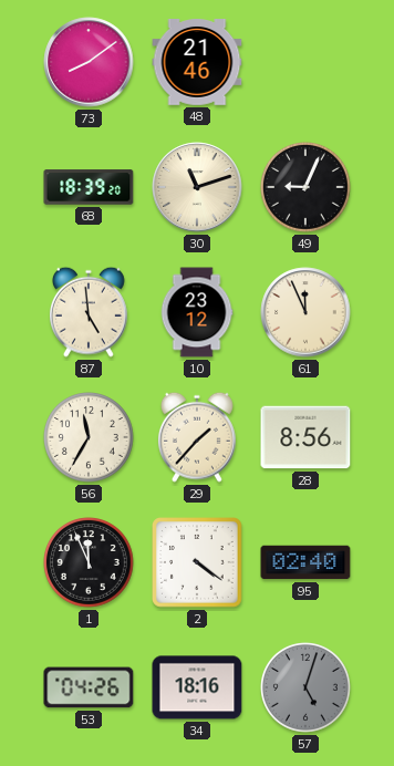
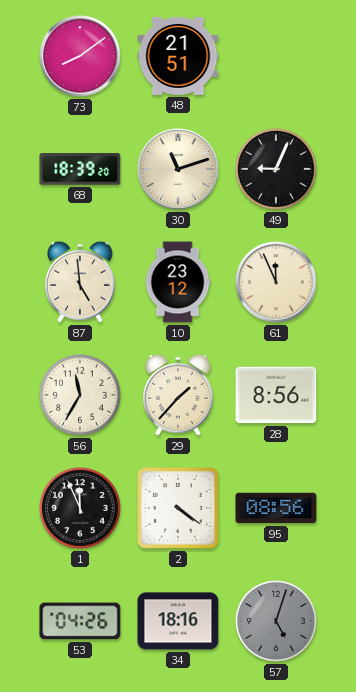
48: 21:46 -> 21:51
95: 02:40 -> 08:56
